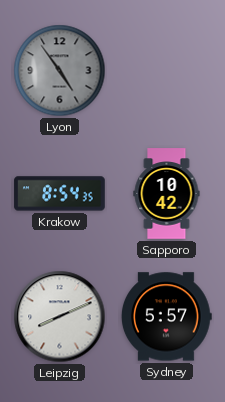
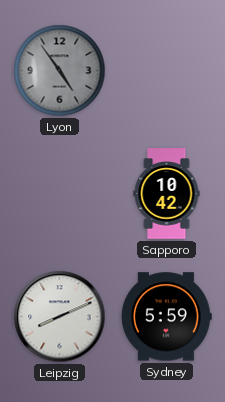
Krakow: 8:54 -> none
Sydney: 5:57 -> 5:59
